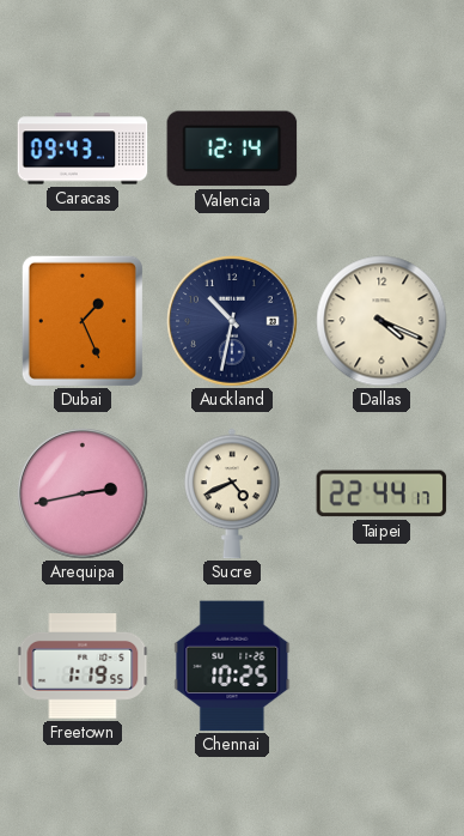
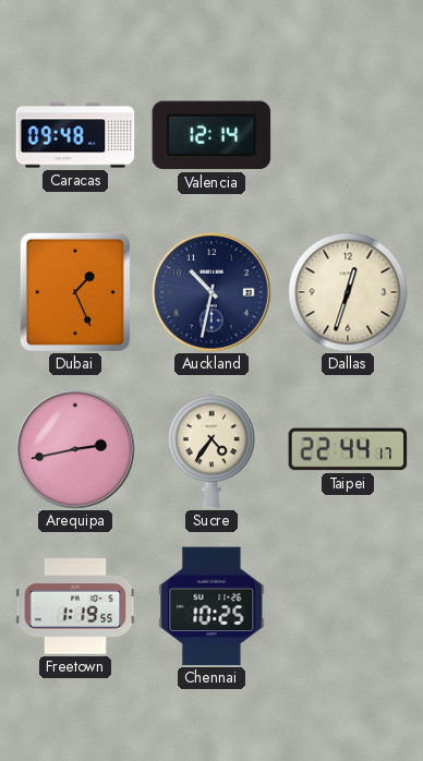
Caracas: 09:43 -> 09:48
Dallas: 4:19 -> 12:33
Sucre: 4:41 -> 4:36
